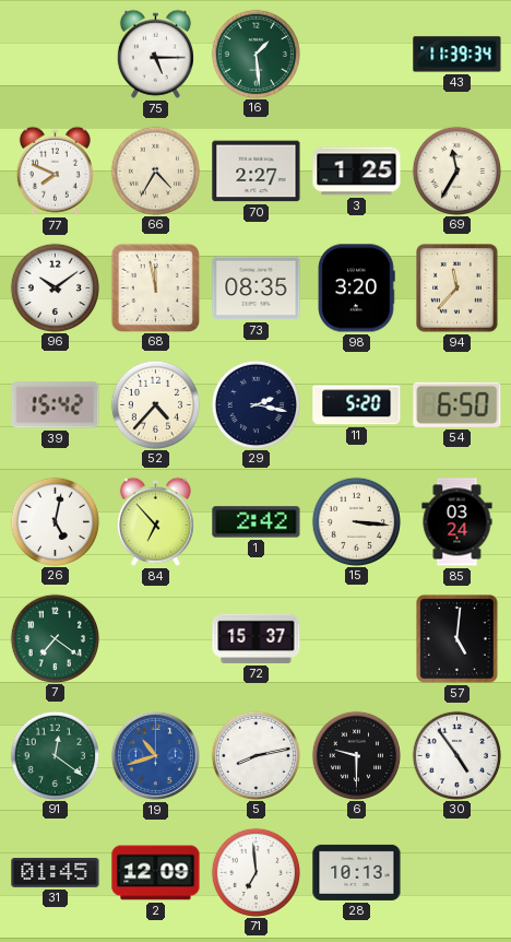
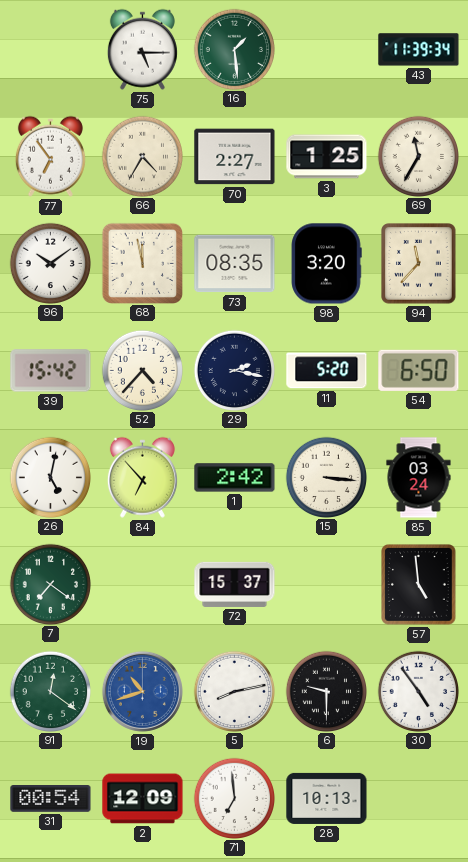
77: 7:49 -> 6:54
57: 5:01 -> 4:59
31: 01:45 -> 00:54
